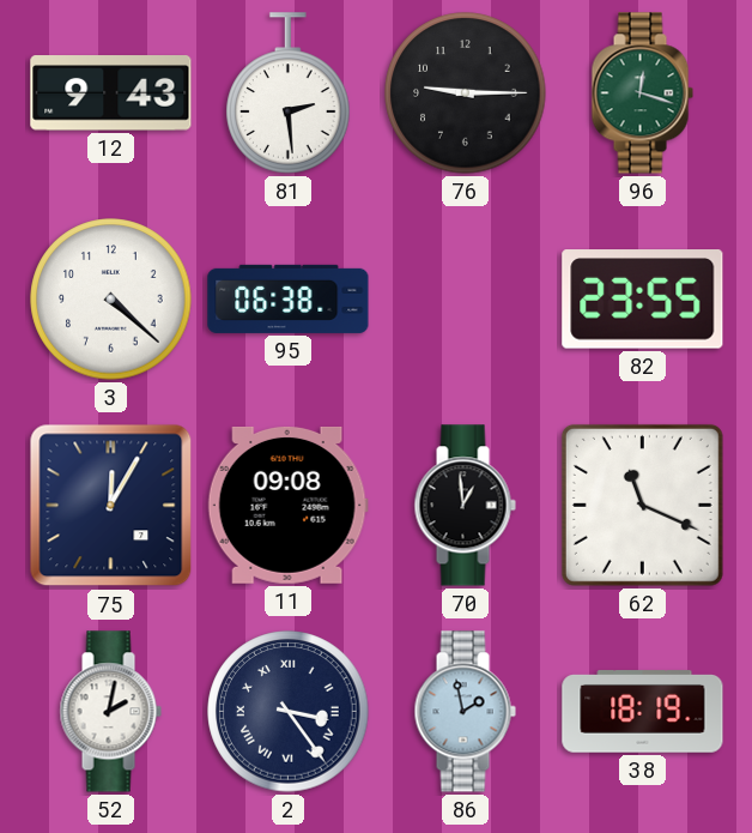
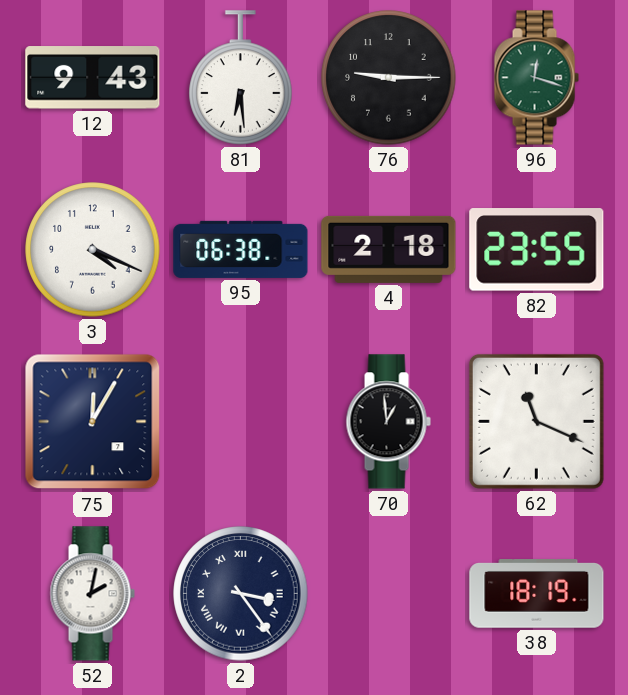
81: 2:29 -> 6:29
3: 4:22 -> 4:19
4: none -> 2:18
11: 09:08 -> none
86: 1:58 -> none
